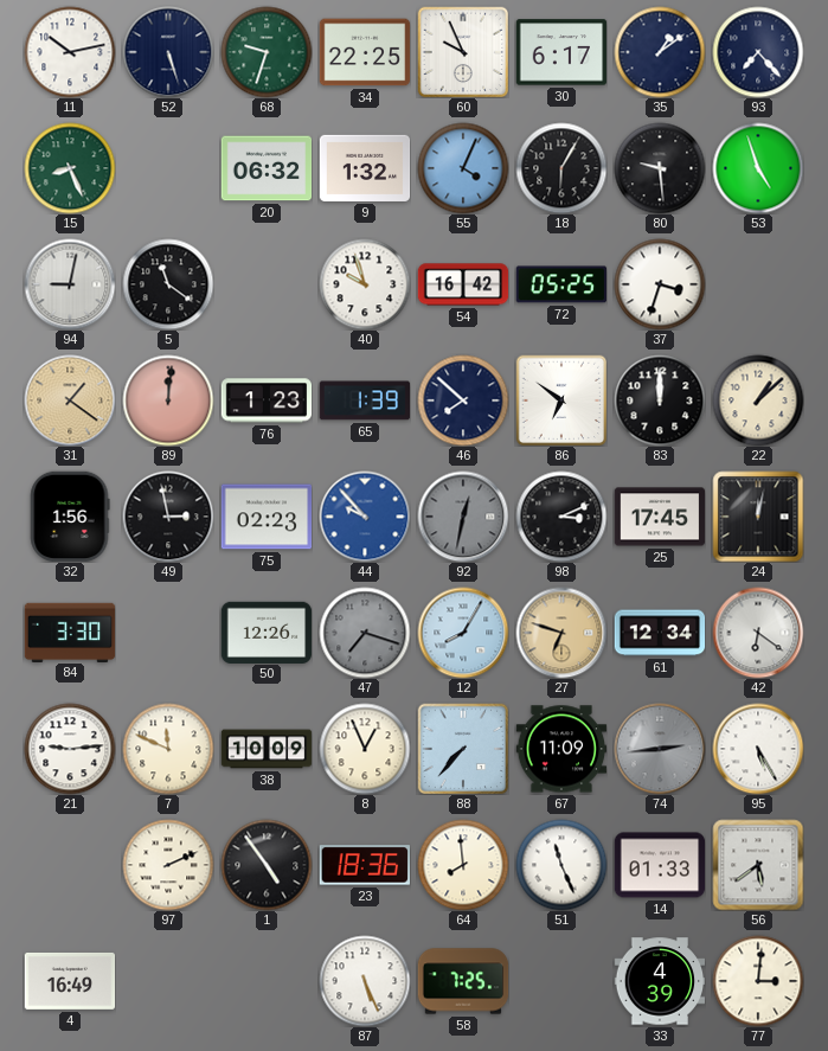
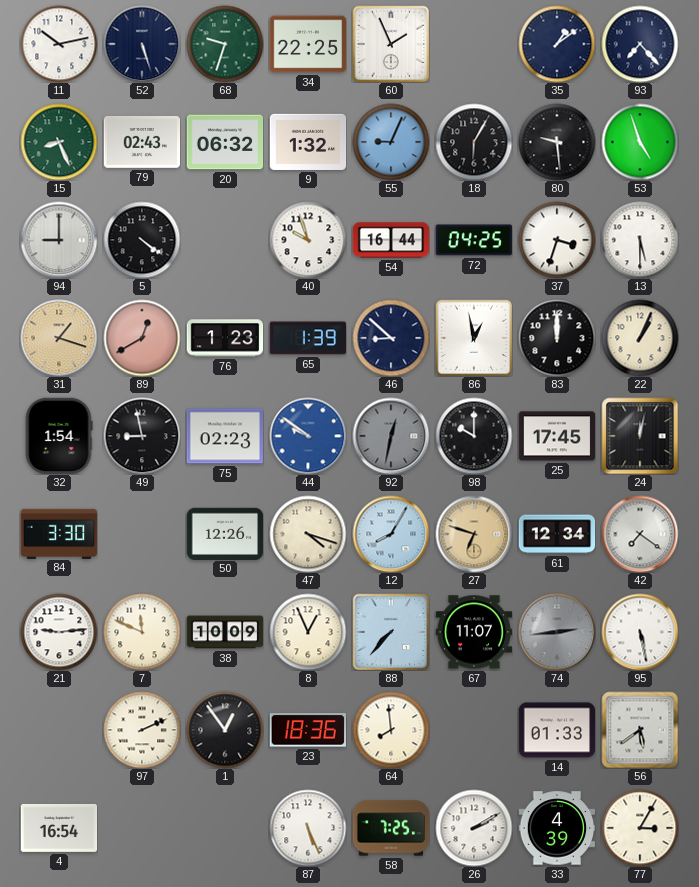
60: 9:56 -> 1:56
30: 6:17 -> none
79: none -> 02:43
55: 4:04 -> 9:04
94: 9:02 -> 9:00
5: 11:21 -> 4:21
54: 16:42 -> 16:44
72: 05:25 -> 04:25
13: none -> 5:30
31: 1:21 -> 1:18
89: 12:01 -> 12:40
46: 7:52 -> 8:52
86: 6:51 -> 12:58
22: 1:08 -> 1:04
32: 1:56 -> 1:54
49: 2:58 -> 8:58
44: 9:53 -> 9:51
98: 3:11 -> 10:00
47: 7:18 -> 4:18
47 dial: grey -> cream
42: 6:21 -> 7:21
67: 11:09 -> 11:07
95: 5:25 -> 5:28
1: 4:54 -> 12:54
51: 11:26 -> none
4: 16:49 -> 16:54
26: none -> 2:10
77: 3:01 -> 3:05
